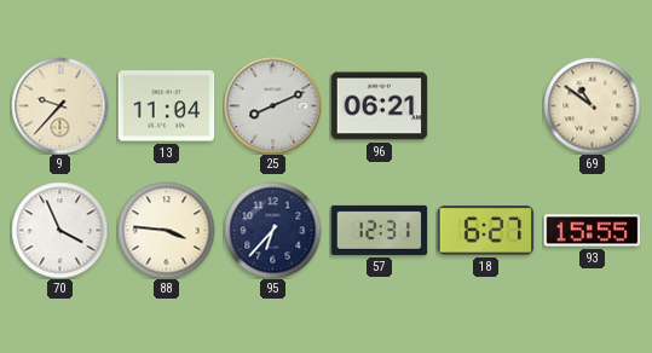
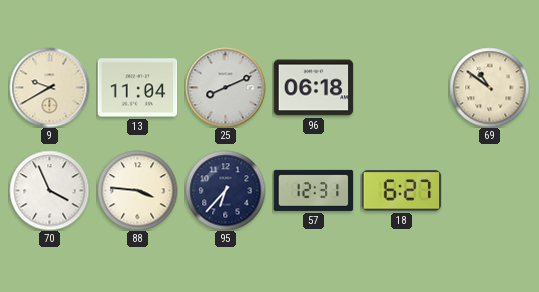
9: 9:37 -> 9:40
96: 06:21 -> 06:18
93: 15:55 -> none
